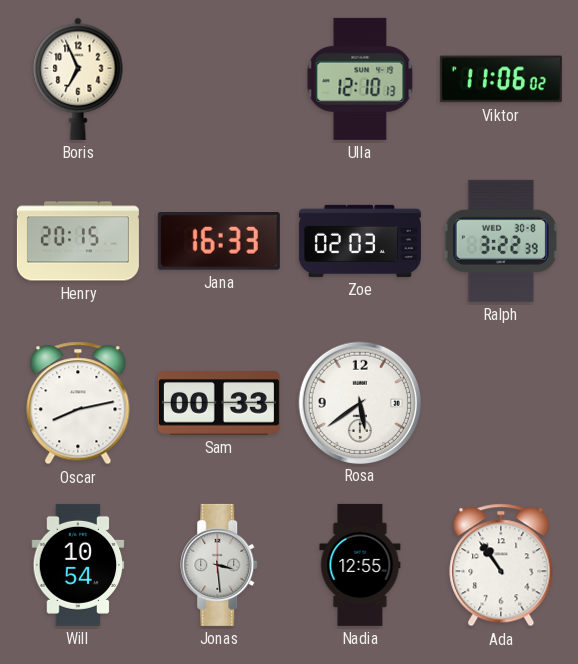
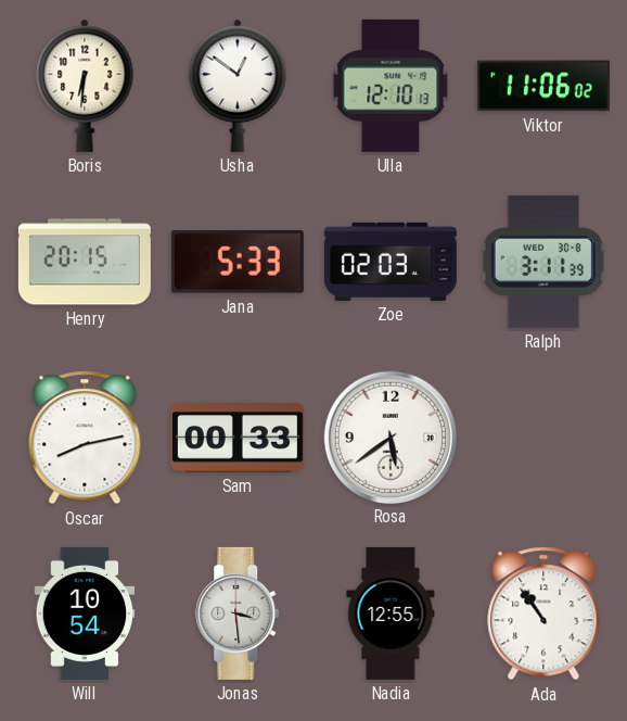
Boris: 6:56 -> 6:31
Usha: none -> 12:51
Jana: 16:33 -> 5:33
Ralph: 3:22 -> 3:11
